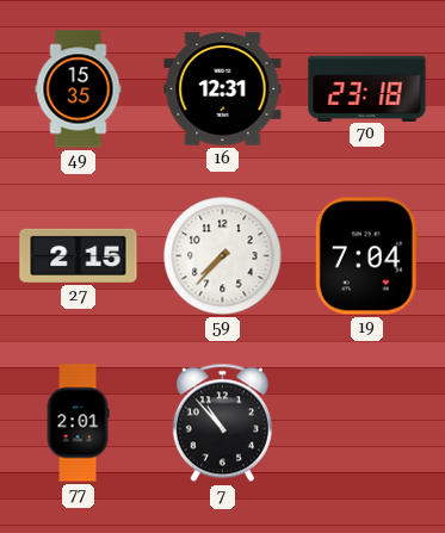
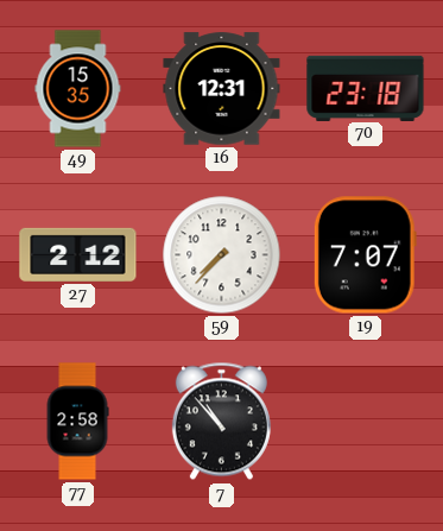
27: 2:15 -> 2:12
19: 7:04 -> 7:07
77: 2:01 -> 2:58
